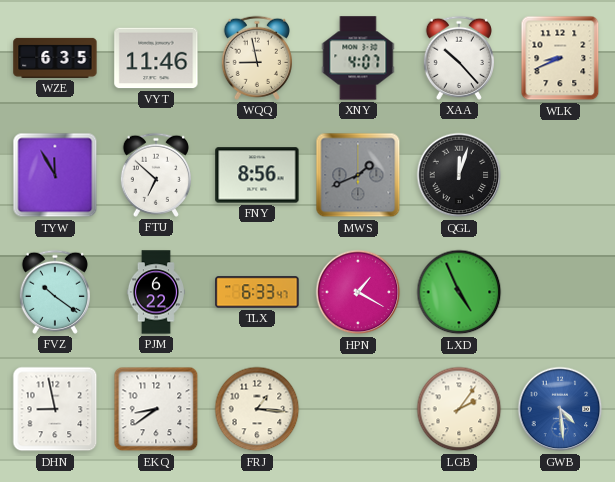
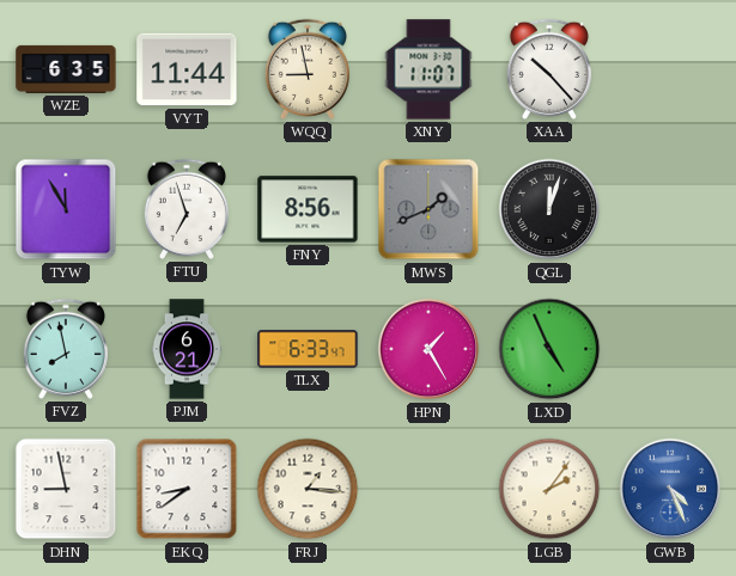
VYT: 11:46 -> 11:44
XNY: 4:07 -> 11:07
WLK: 8:41 -> none
FTU: 6:52 -> 6:57
FVZ: 10:21 -> 7:58
PJM: 6:22 -> 6:21
HPN: 1:20 -> 1:25
GWB: 4:29 -> 4:26
